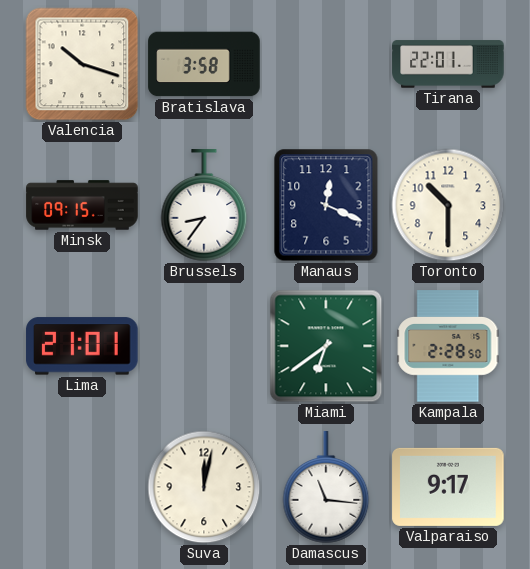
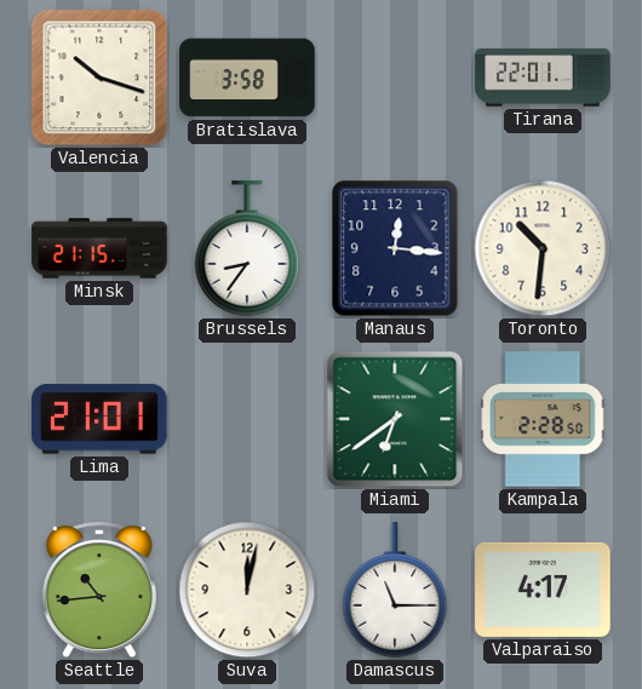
Minsk: 09:15 -> 21:15
Manaus: 12:19 -> 12:16
Toronto: 10:30 -> 10:31
Seattle: none -> 10:44
Damascus: 11:16 -> 11:15
Valparaiso: 9:17 -> 4:17
